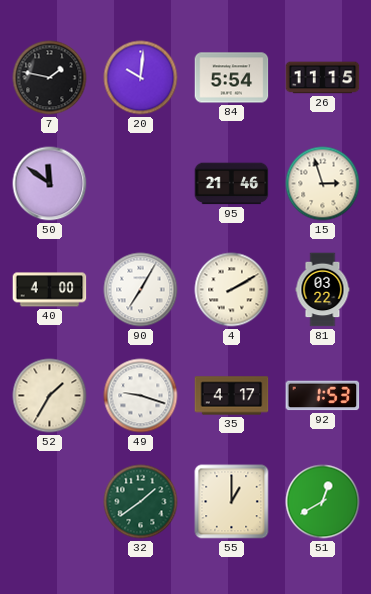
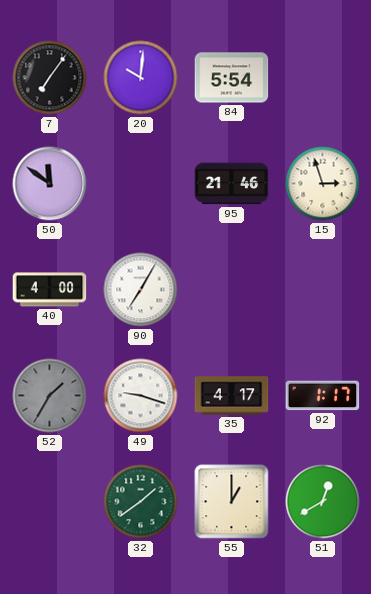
7: 1:47 -> 7:06
26: 11:15 -> none
4: 2:10 -> none
81: 03:22 -> none
52 dial: cream -> grey
92: 1:53 -> 1:17
